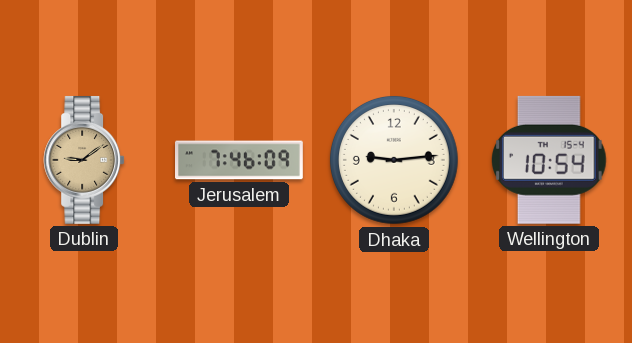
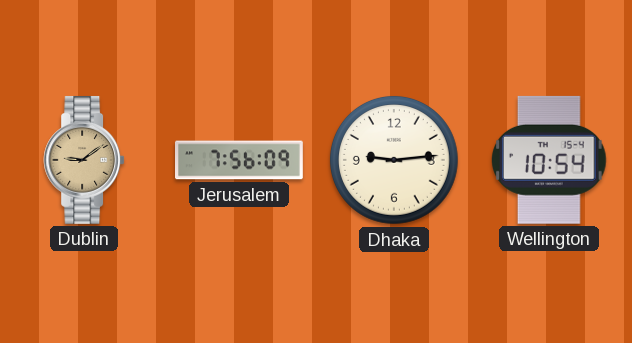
Jerusalem: 7:46 -> 7:56
